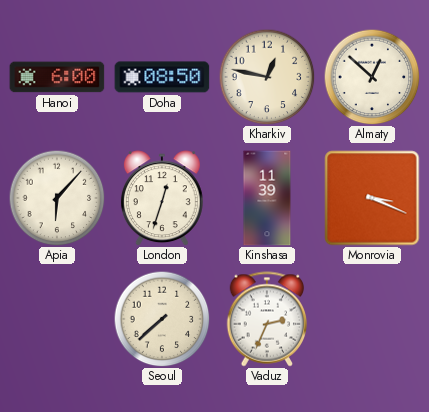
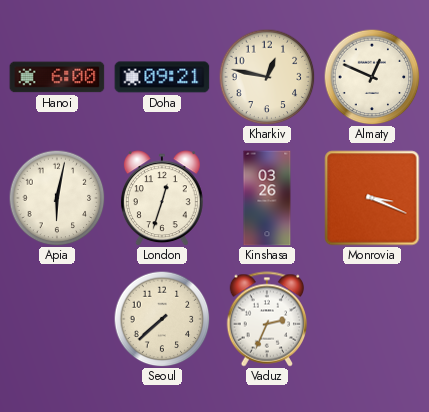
Doha: 08:50 -> 09:21
Almaty: 12:52 -> 12:49
Apia: 6:07 -> 6:02
Kinshasa: 11:39 -> 03:26
